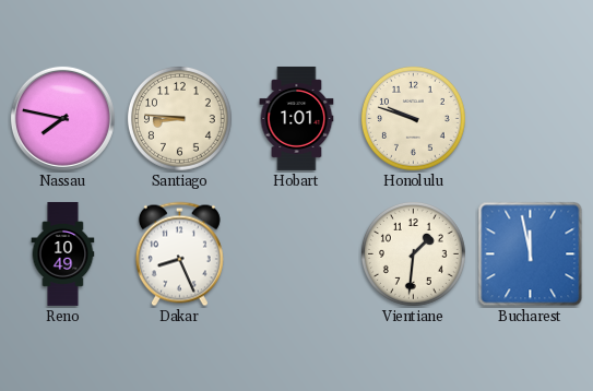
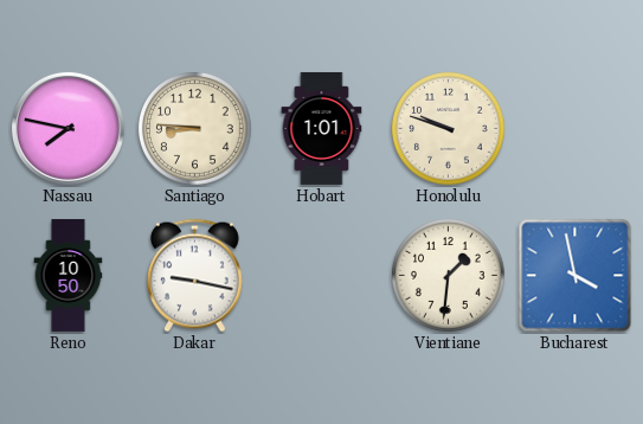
Reno: 10:49 -> 10:50
Dakar: 8:26 -> 9:17
Bucharest: 11:58 -> 3:58
